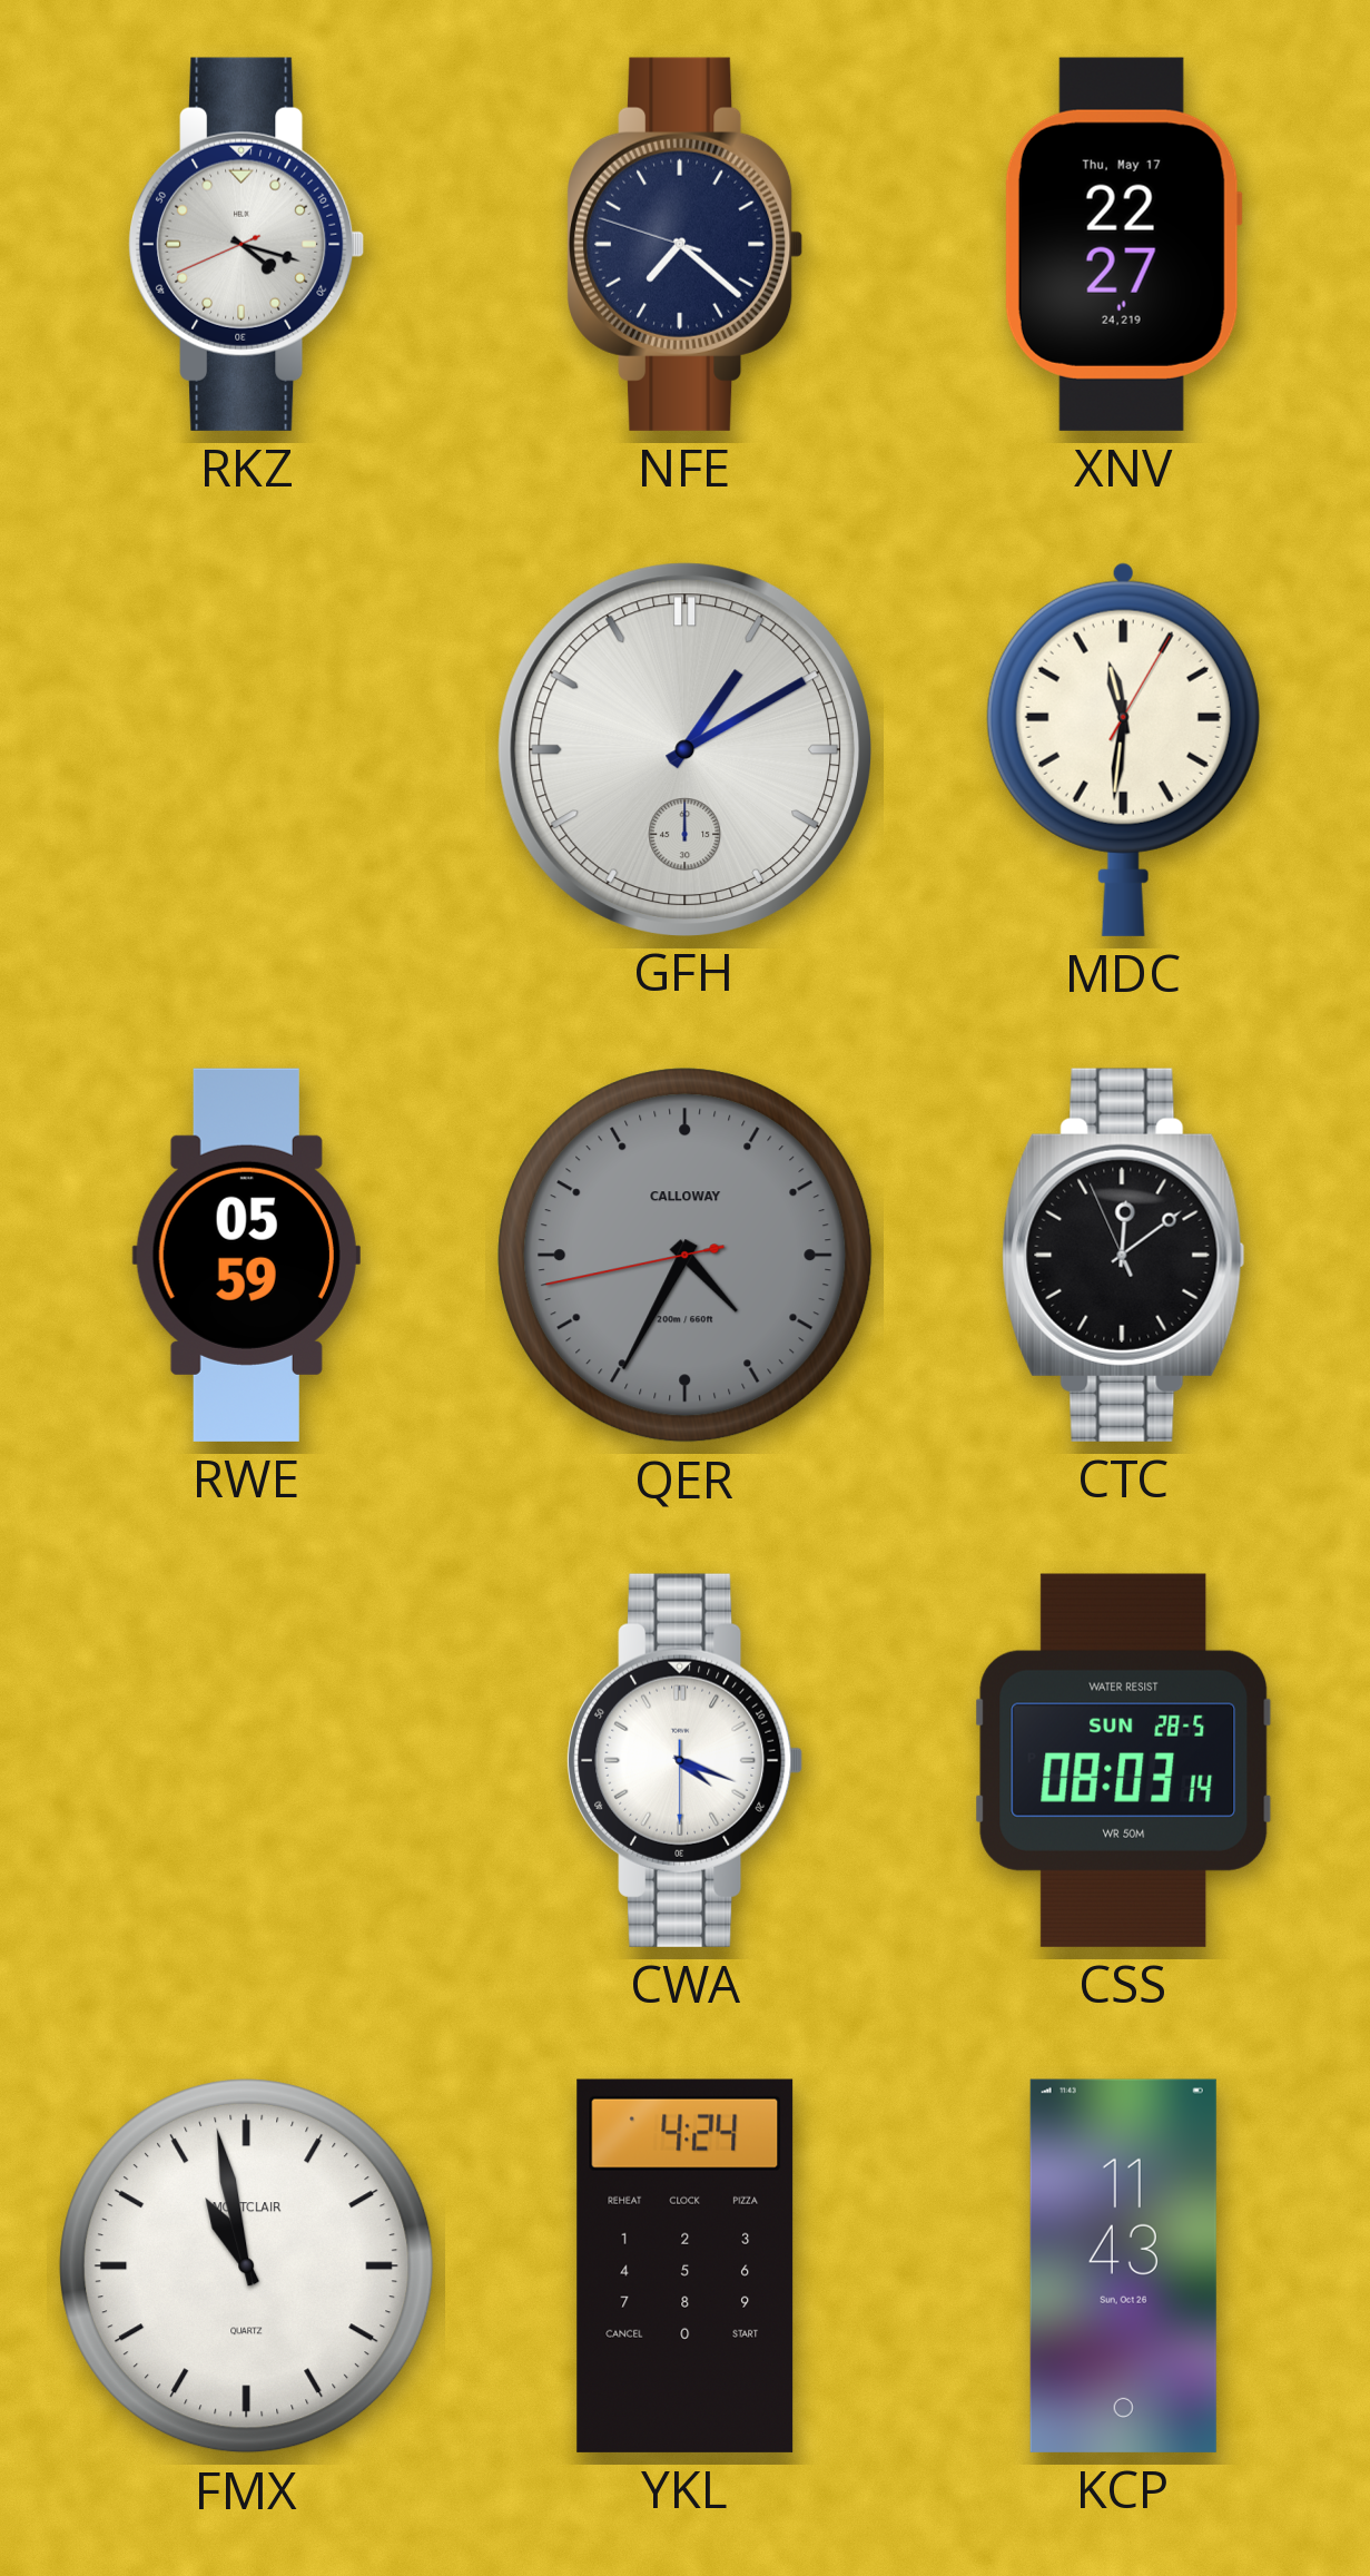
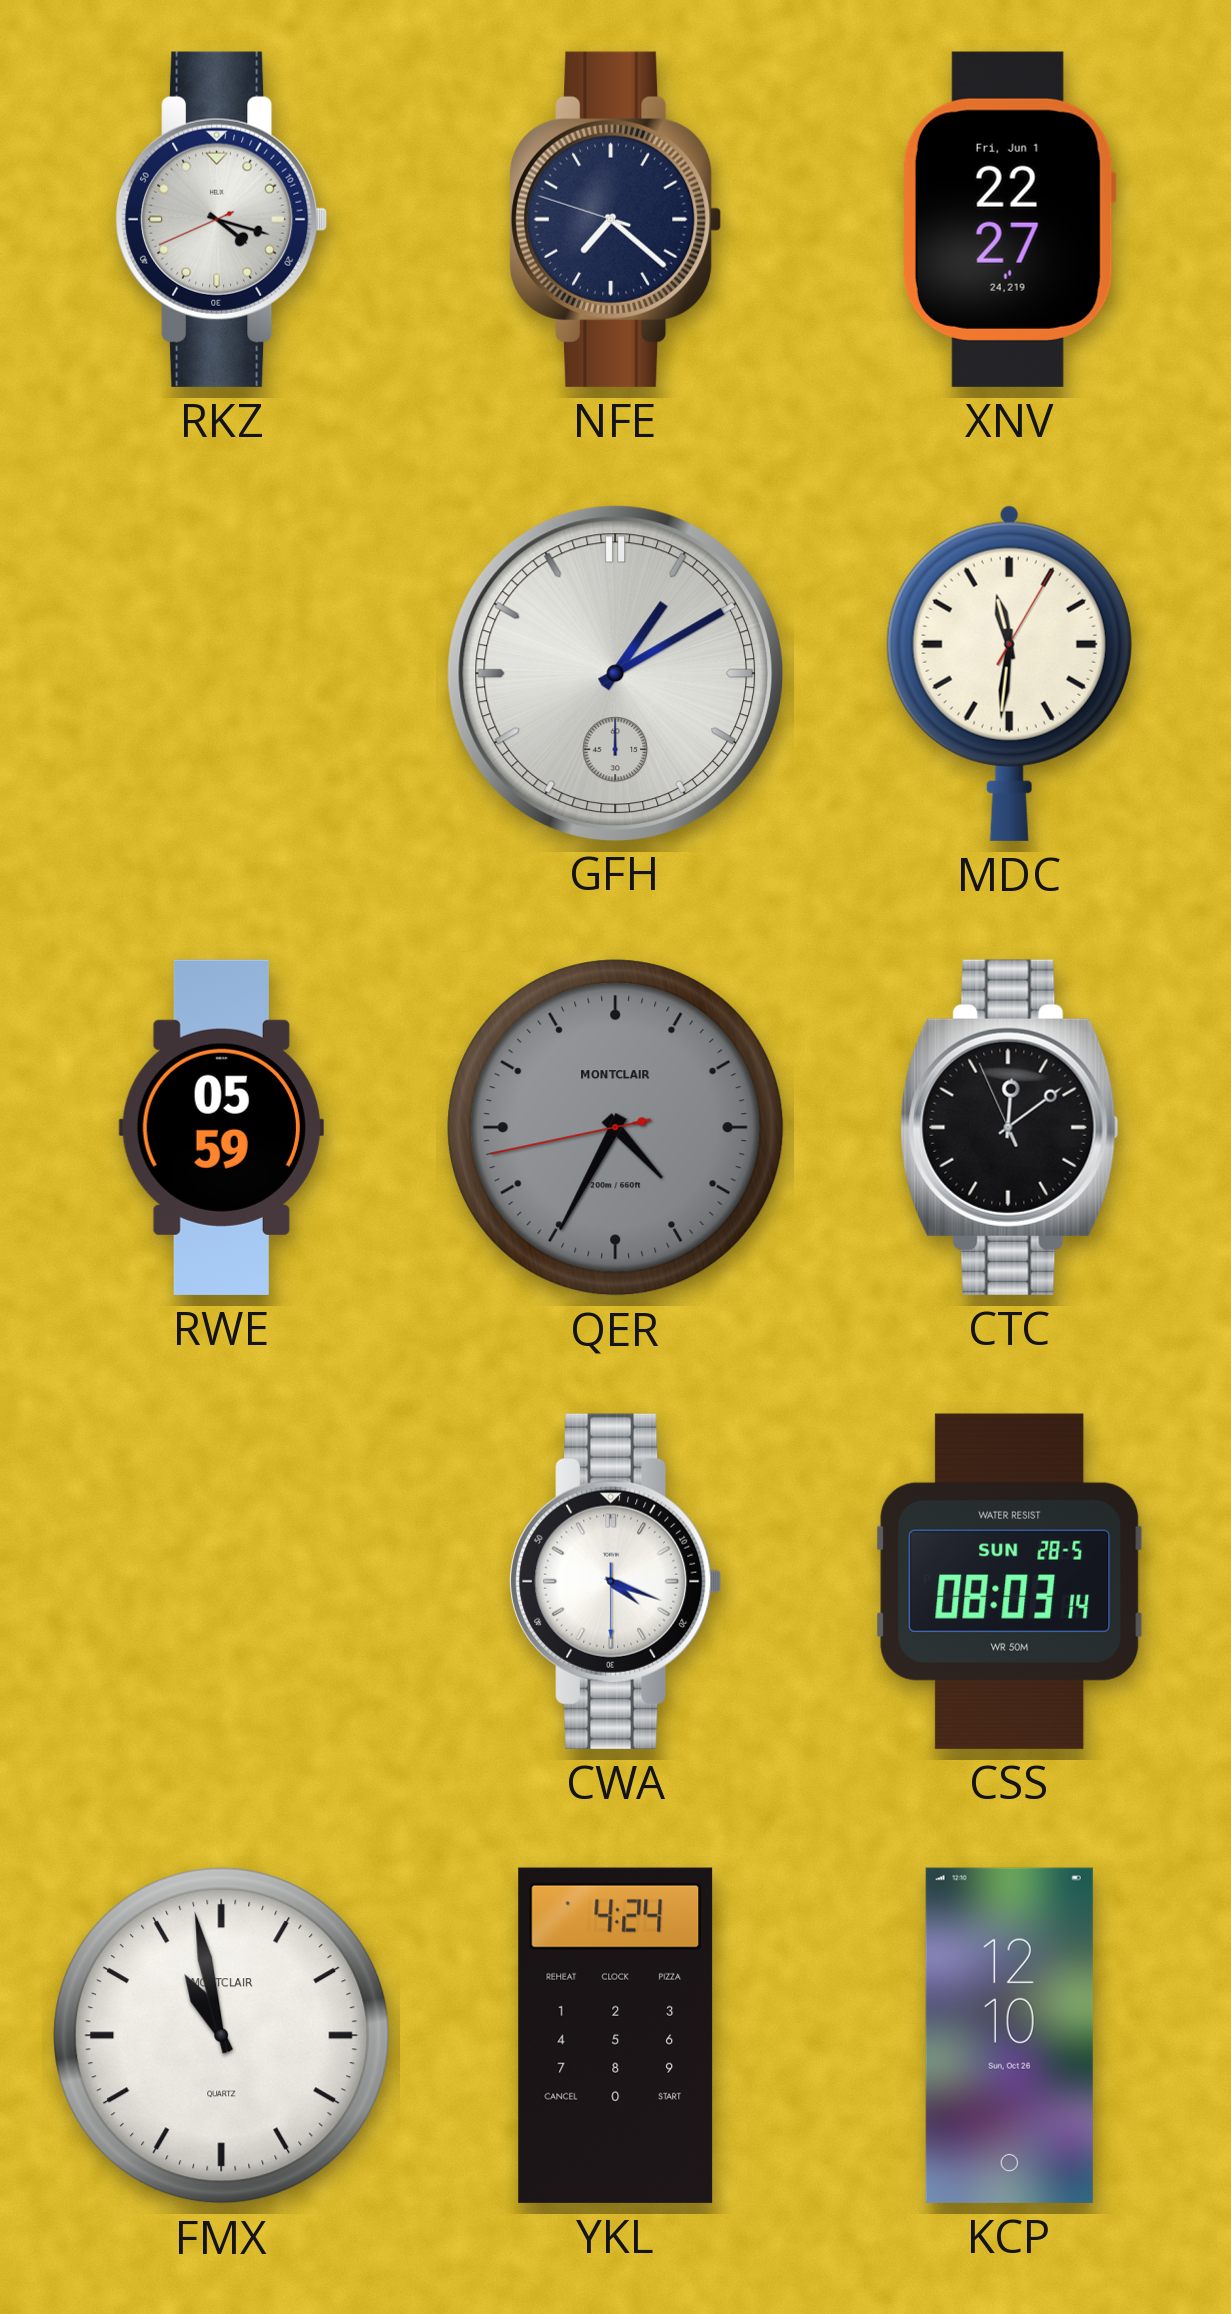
XNV date: Thu, May 17 -> Fri, Jun 1
QER brand: CALLOWAY -> MONTCLAIR
KCP: 11:43 -> 12:10
